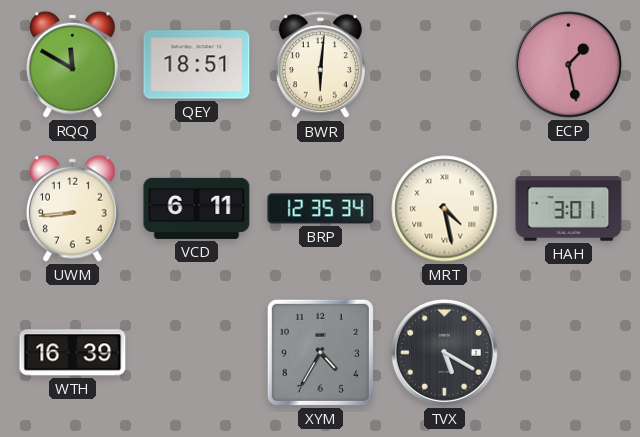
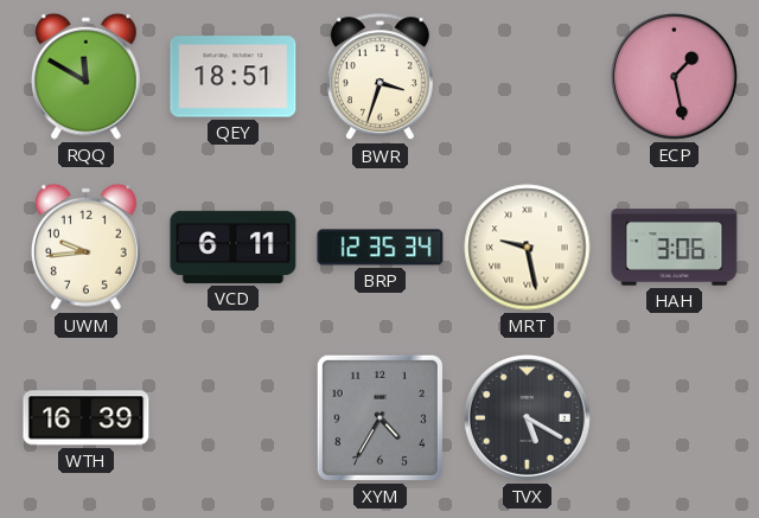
BWR: 6:01 -> 3:33
UWM: 8:44 -> 9:44
MRT: 4:28 -> 9:28
HAH: 3:01 -> 3:06
